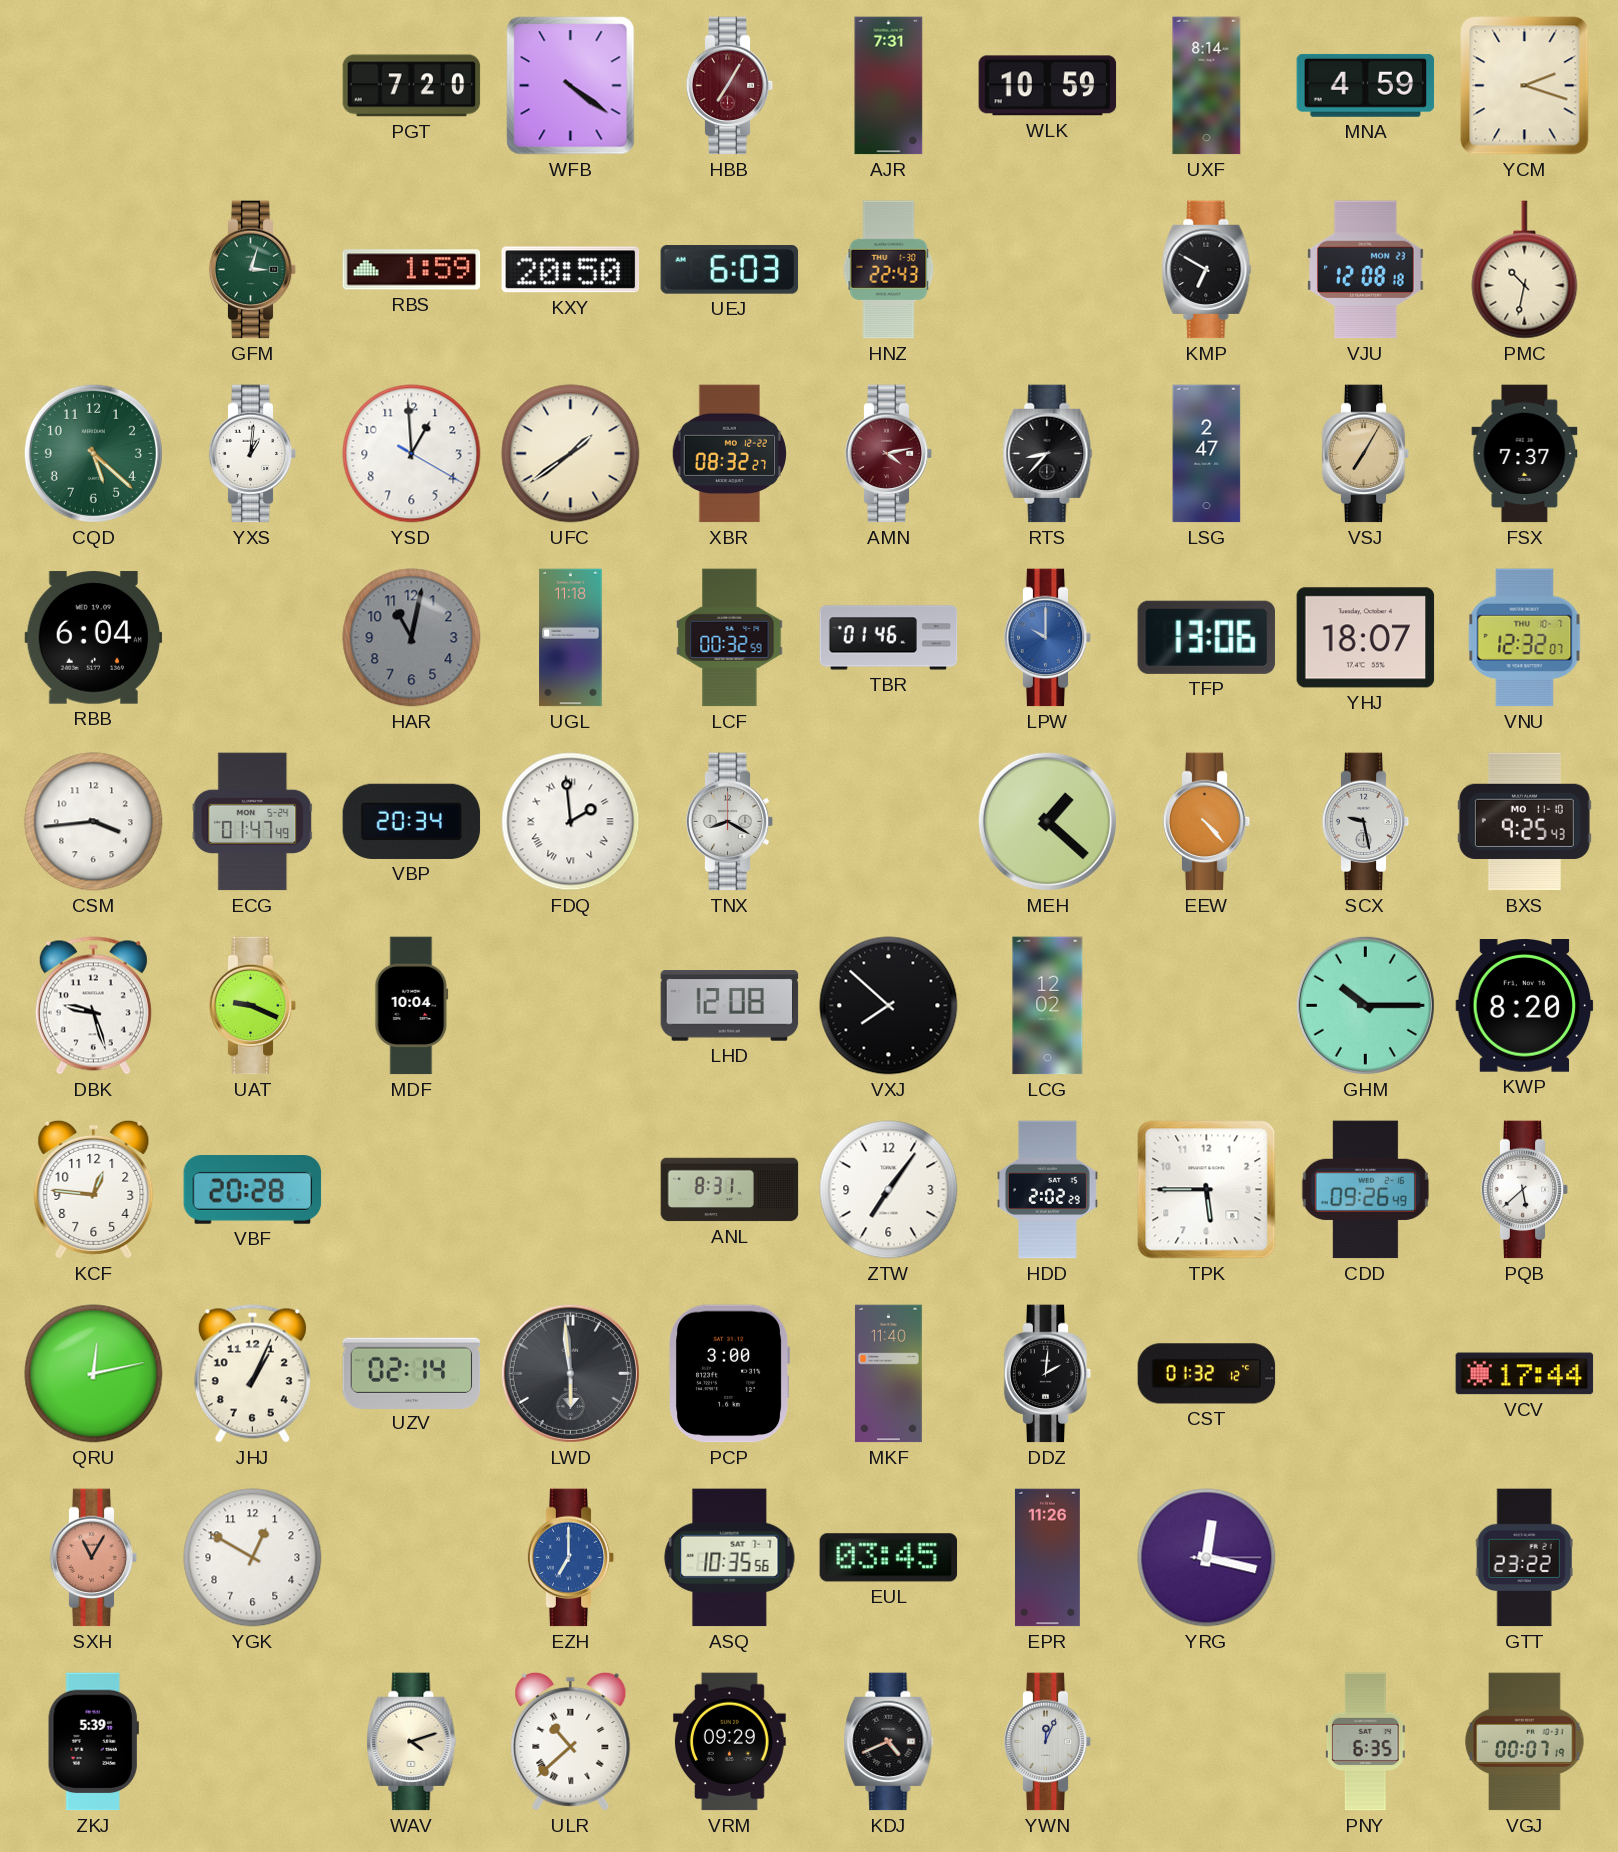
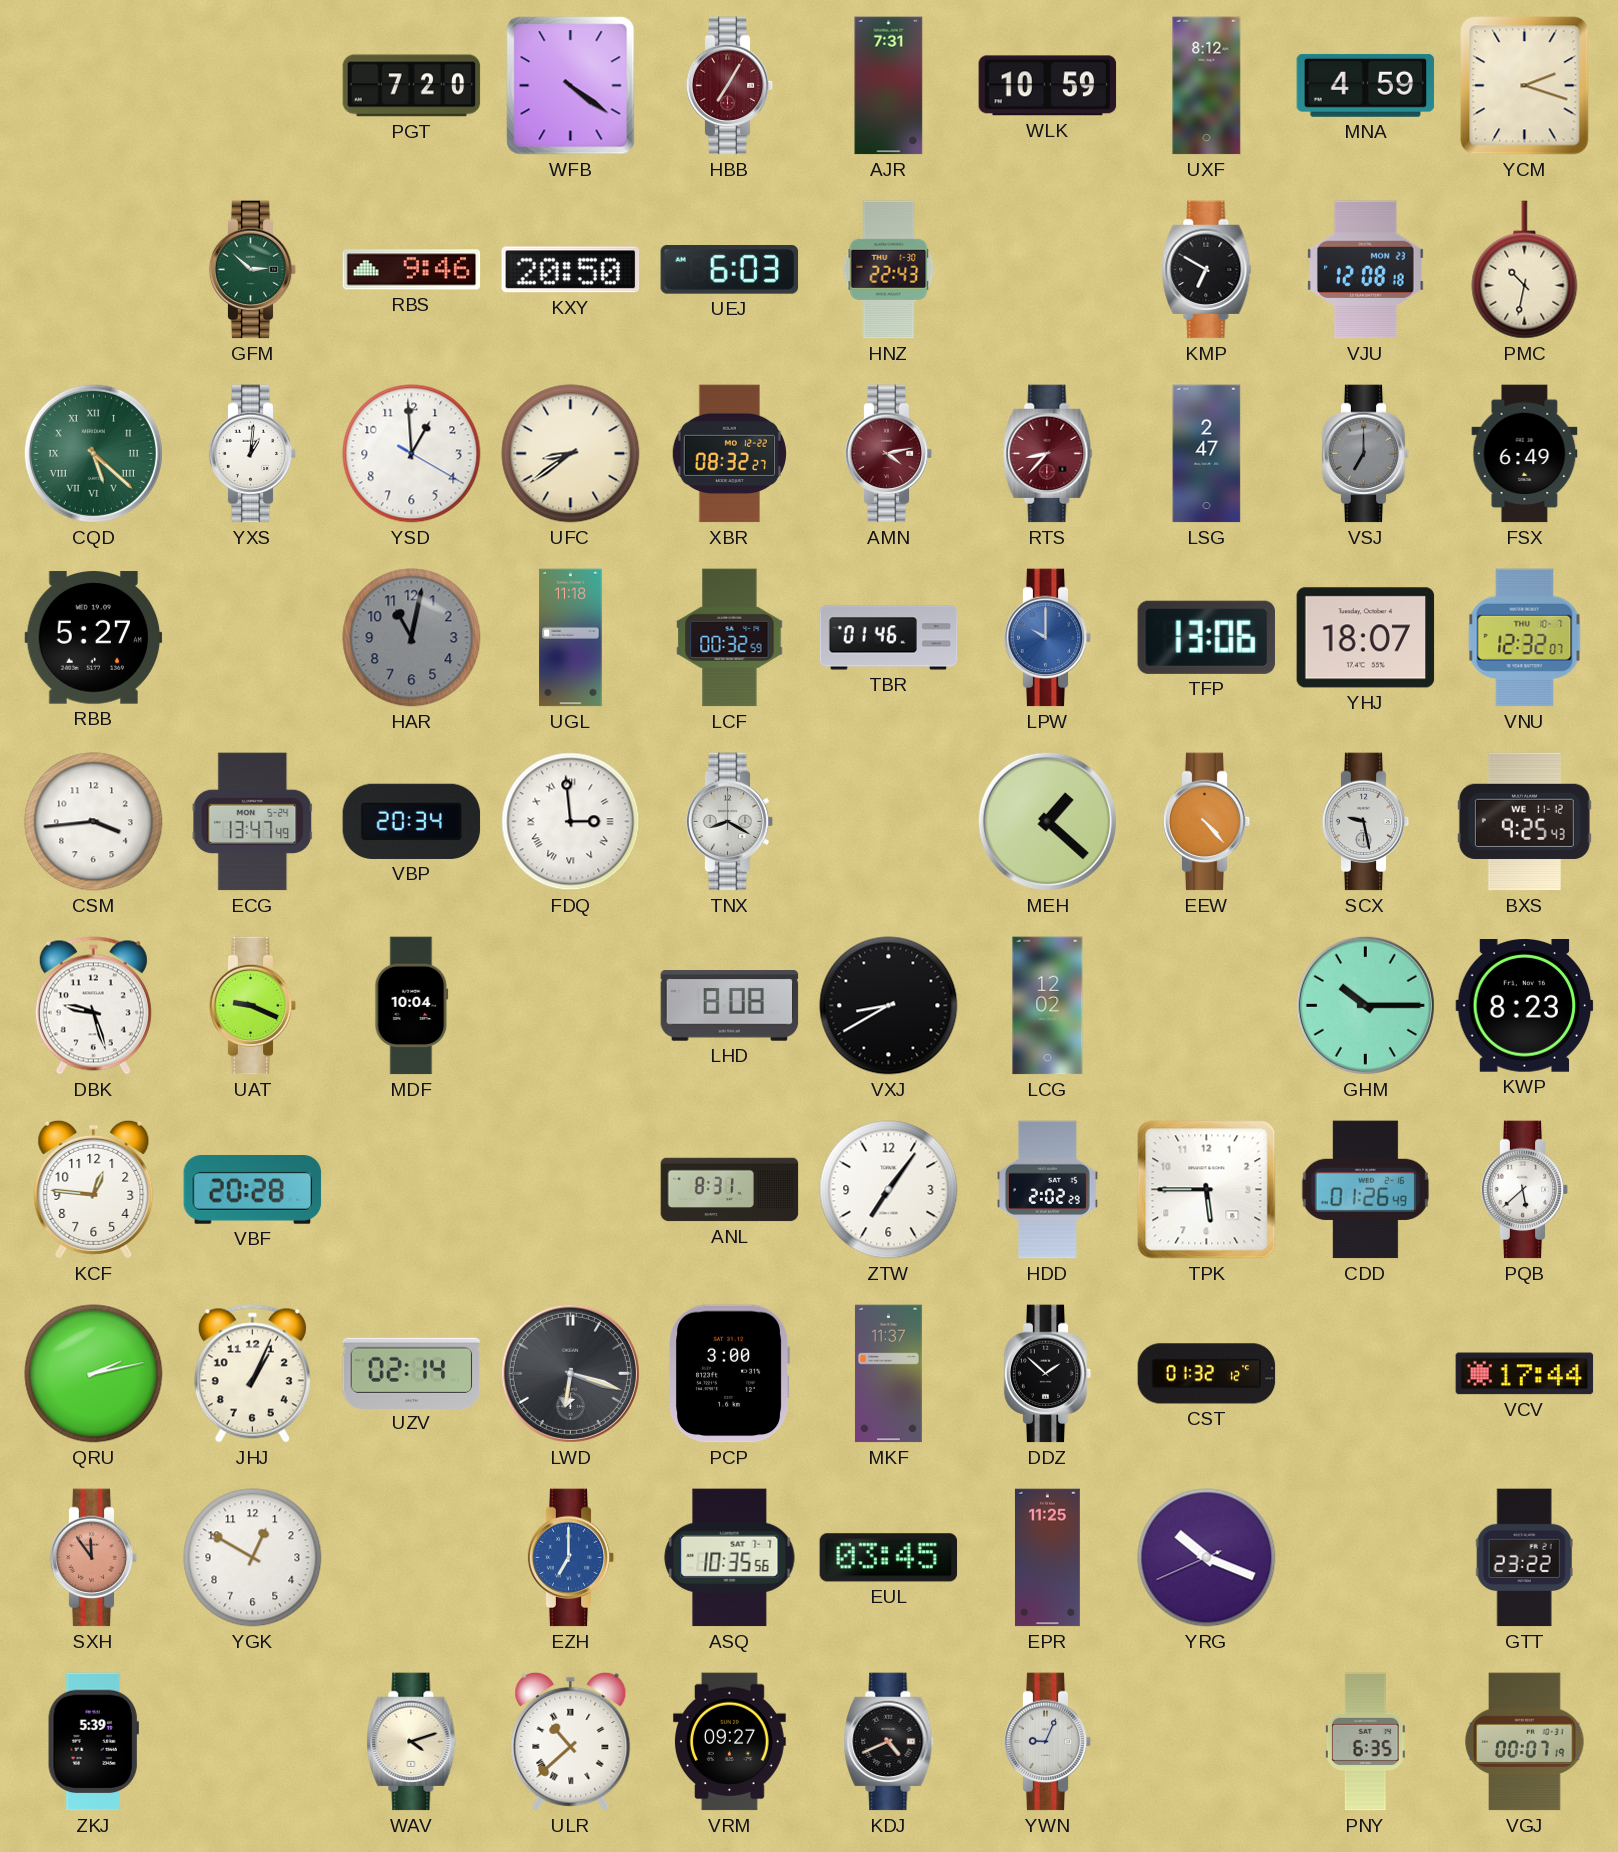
UXF: 8:14 -> 8:12
GFM: 3:03 -> 2:52
RBS: 1:59 -> 9:46
CQD numerals: Arabic -> Roman
UFC: 1:39 -> 8:39
RTS dial: black -> burgundy
VSJ: 7:05 -> 7:00
VSJ dial: champagne -> grey
FSX: 7:37 -> 6:49
RBB: 6:04 -> 5:27
ECG: 01:47 -> 13:47
FDQ: 1:59 -> 2:59
BXS date: MO 11-10 -> WE 11-12
LHD: 12:08 -> 8:08
VXJ: 7:52 -> 8:40
KWP: 8:20 -> 8:23
CDD: 09:26 -> 01:26
QRU: 12:13 -> 2:13
LWD: 5:59 -> 6:18
MKF: 11:40 -> 11:37
DDZ: 2:01 -> 1:52
SXH: 11:05 -> 11:54
EPR: 11:26 -> 11:25
YRG: 12:17 -> 10:18
VRM: 09:29 -> 09:27
YWN: 12:04 -> 9:04
